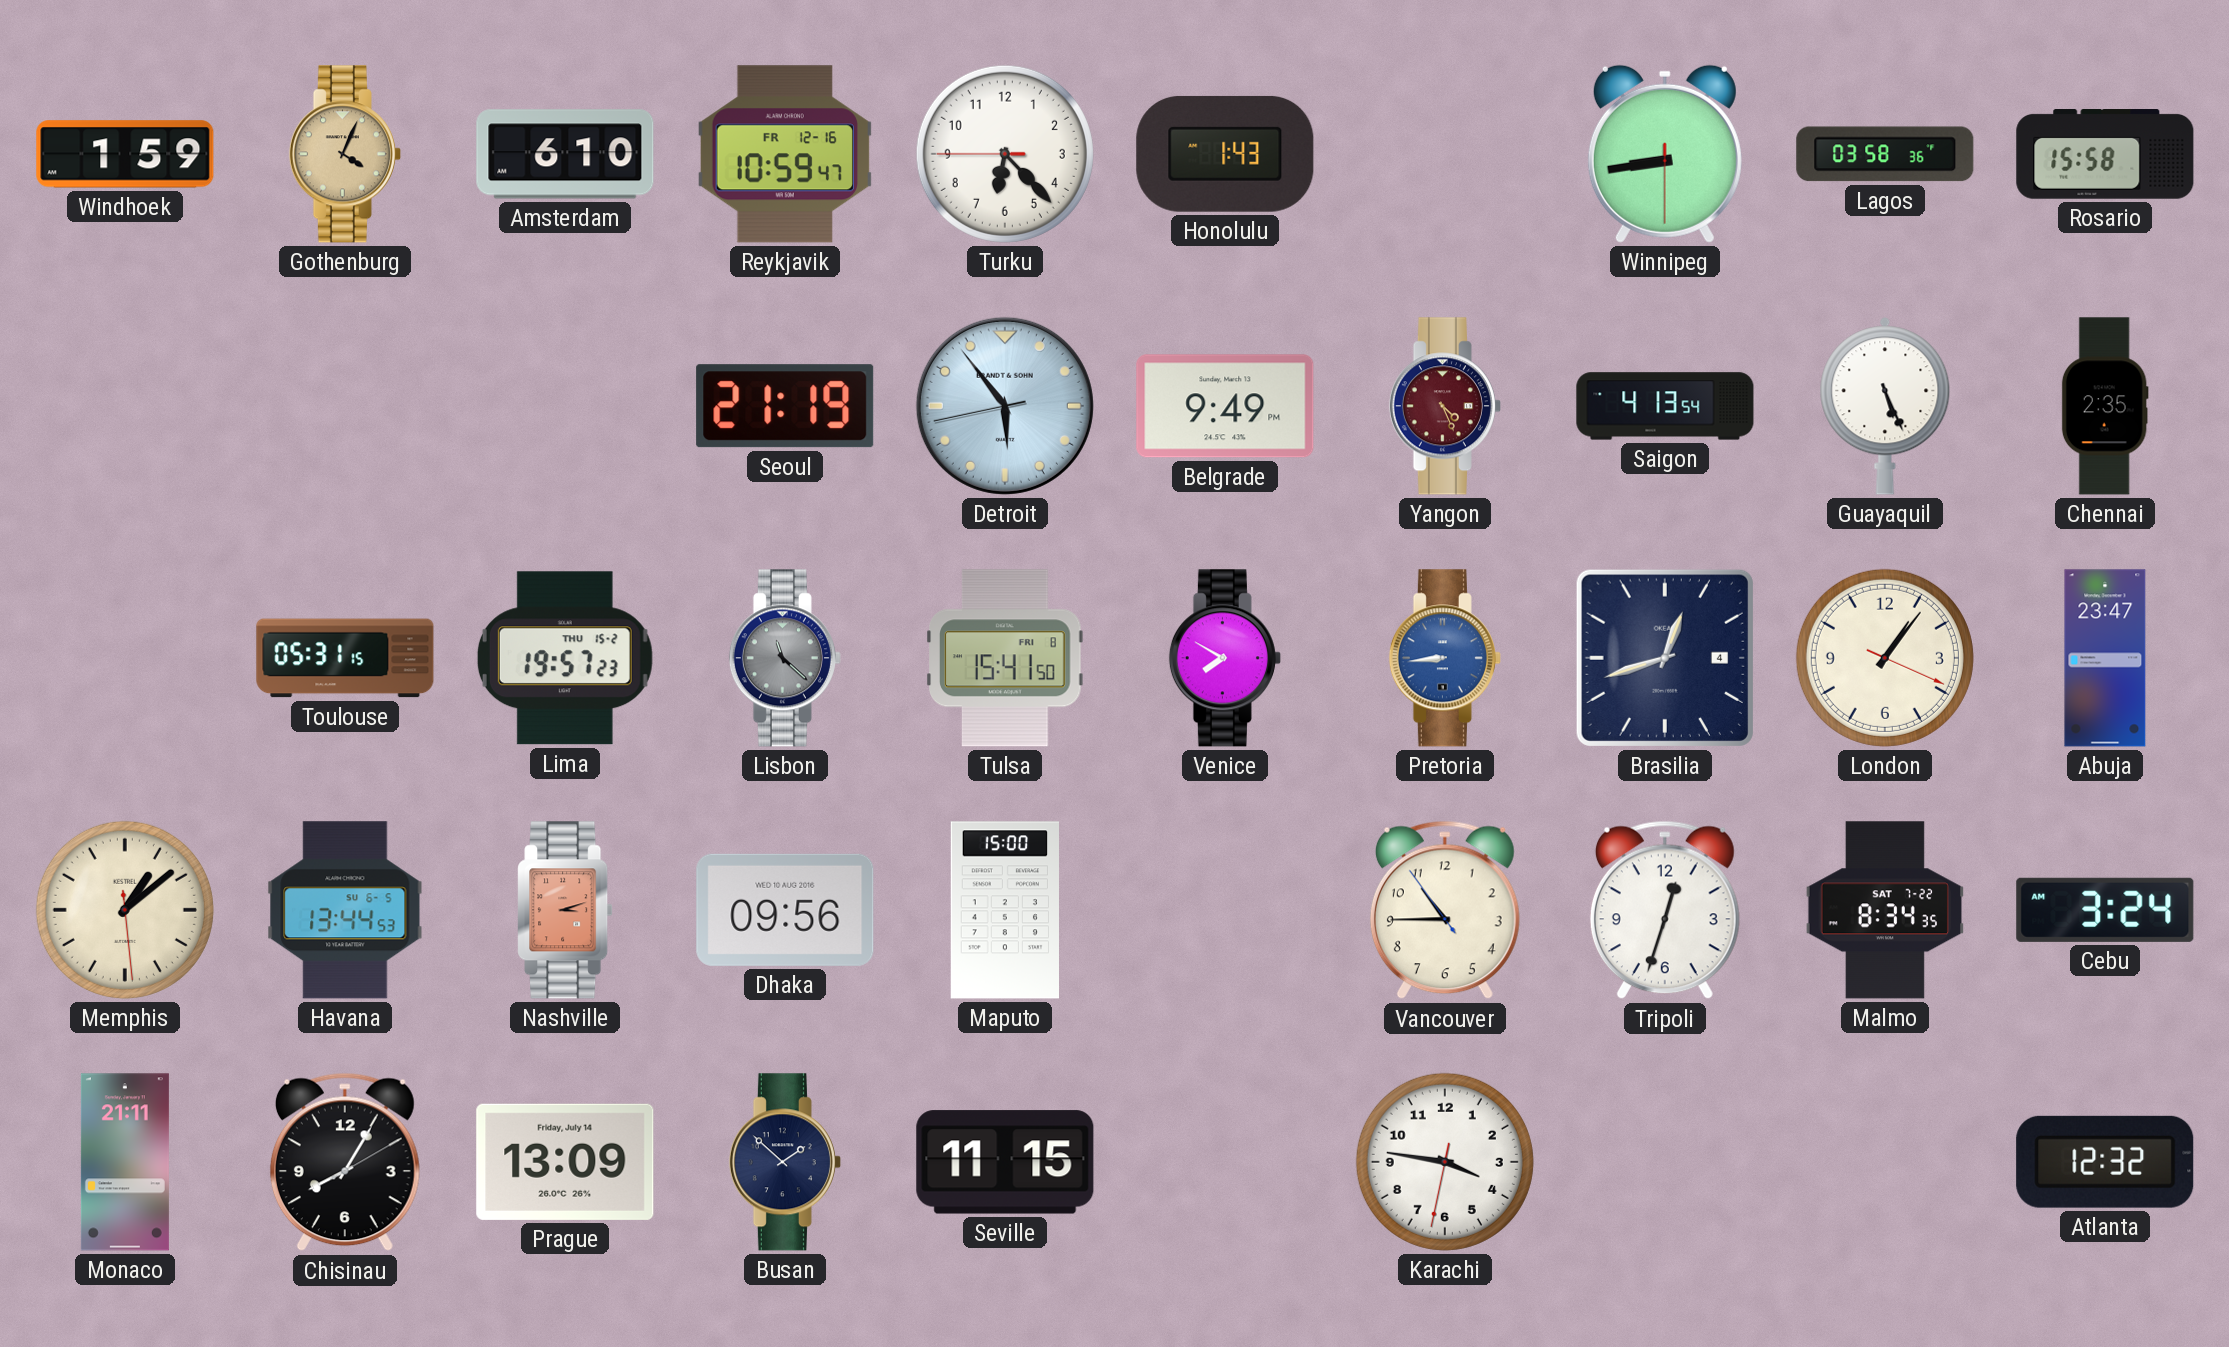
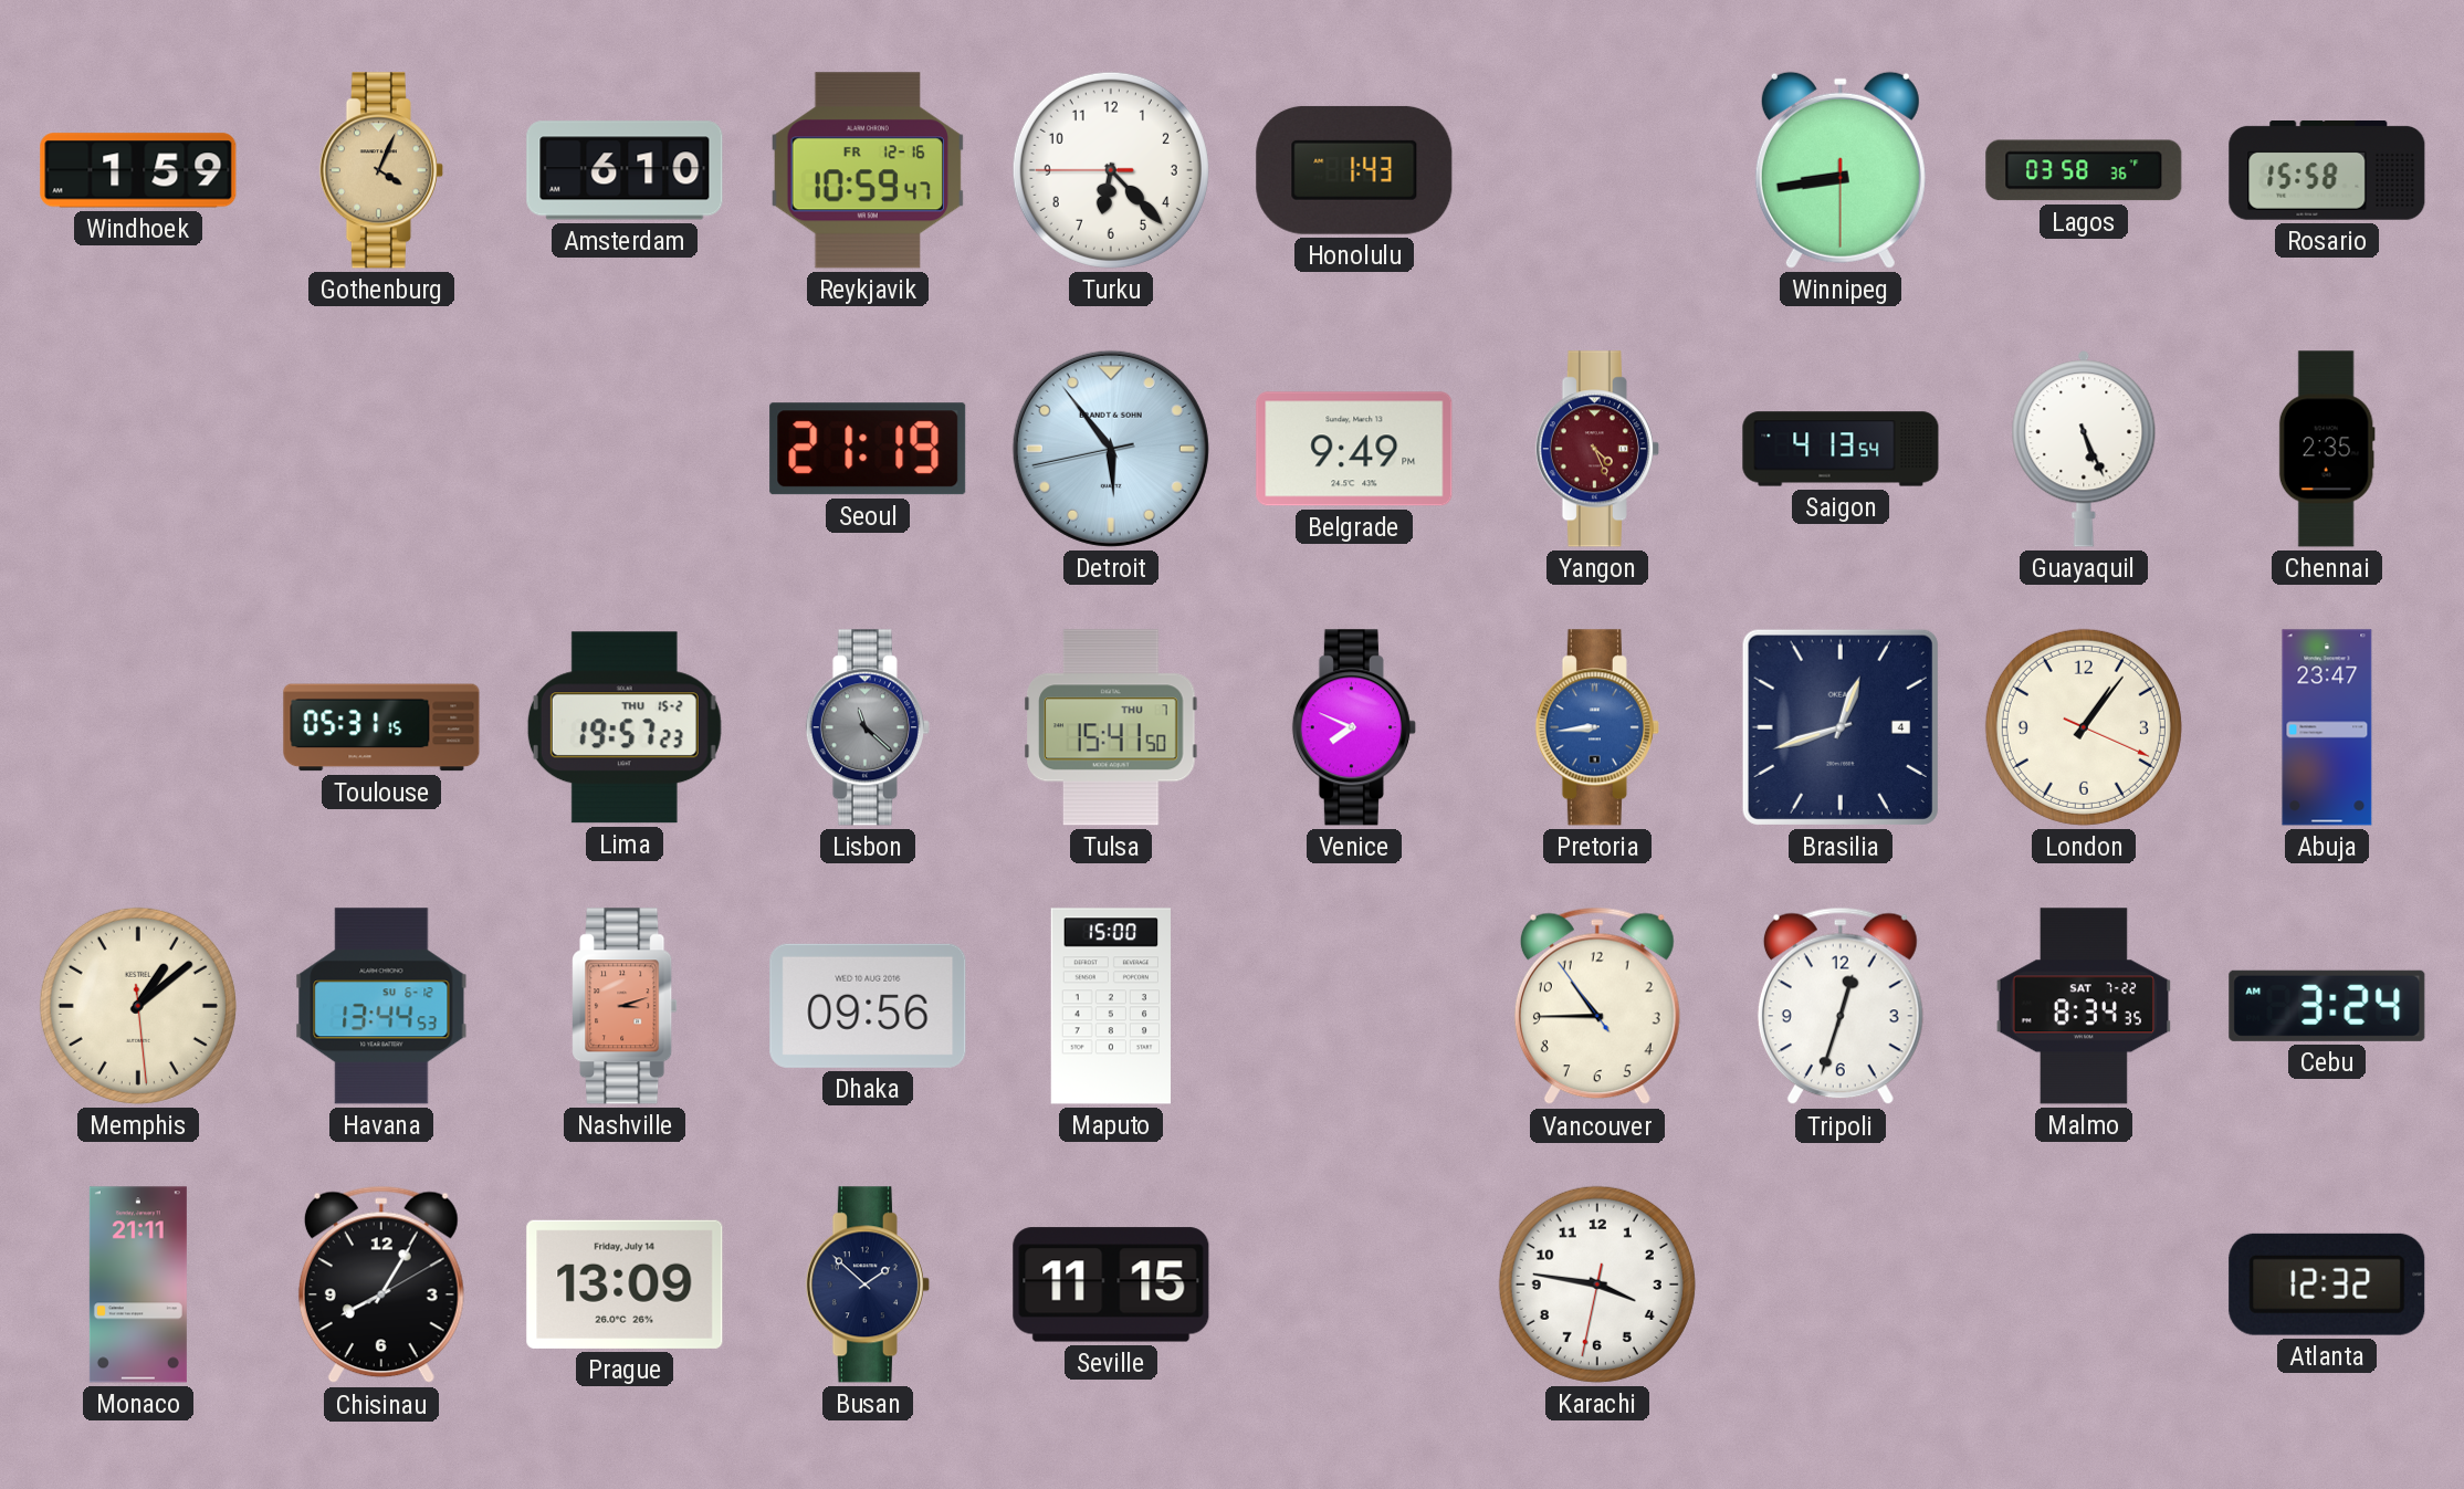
Tulsa date: FRI 8 -> THU 7
Venice: 7:50 -> 7:49
Havana date: SU 6-5 -> SU 6-12
